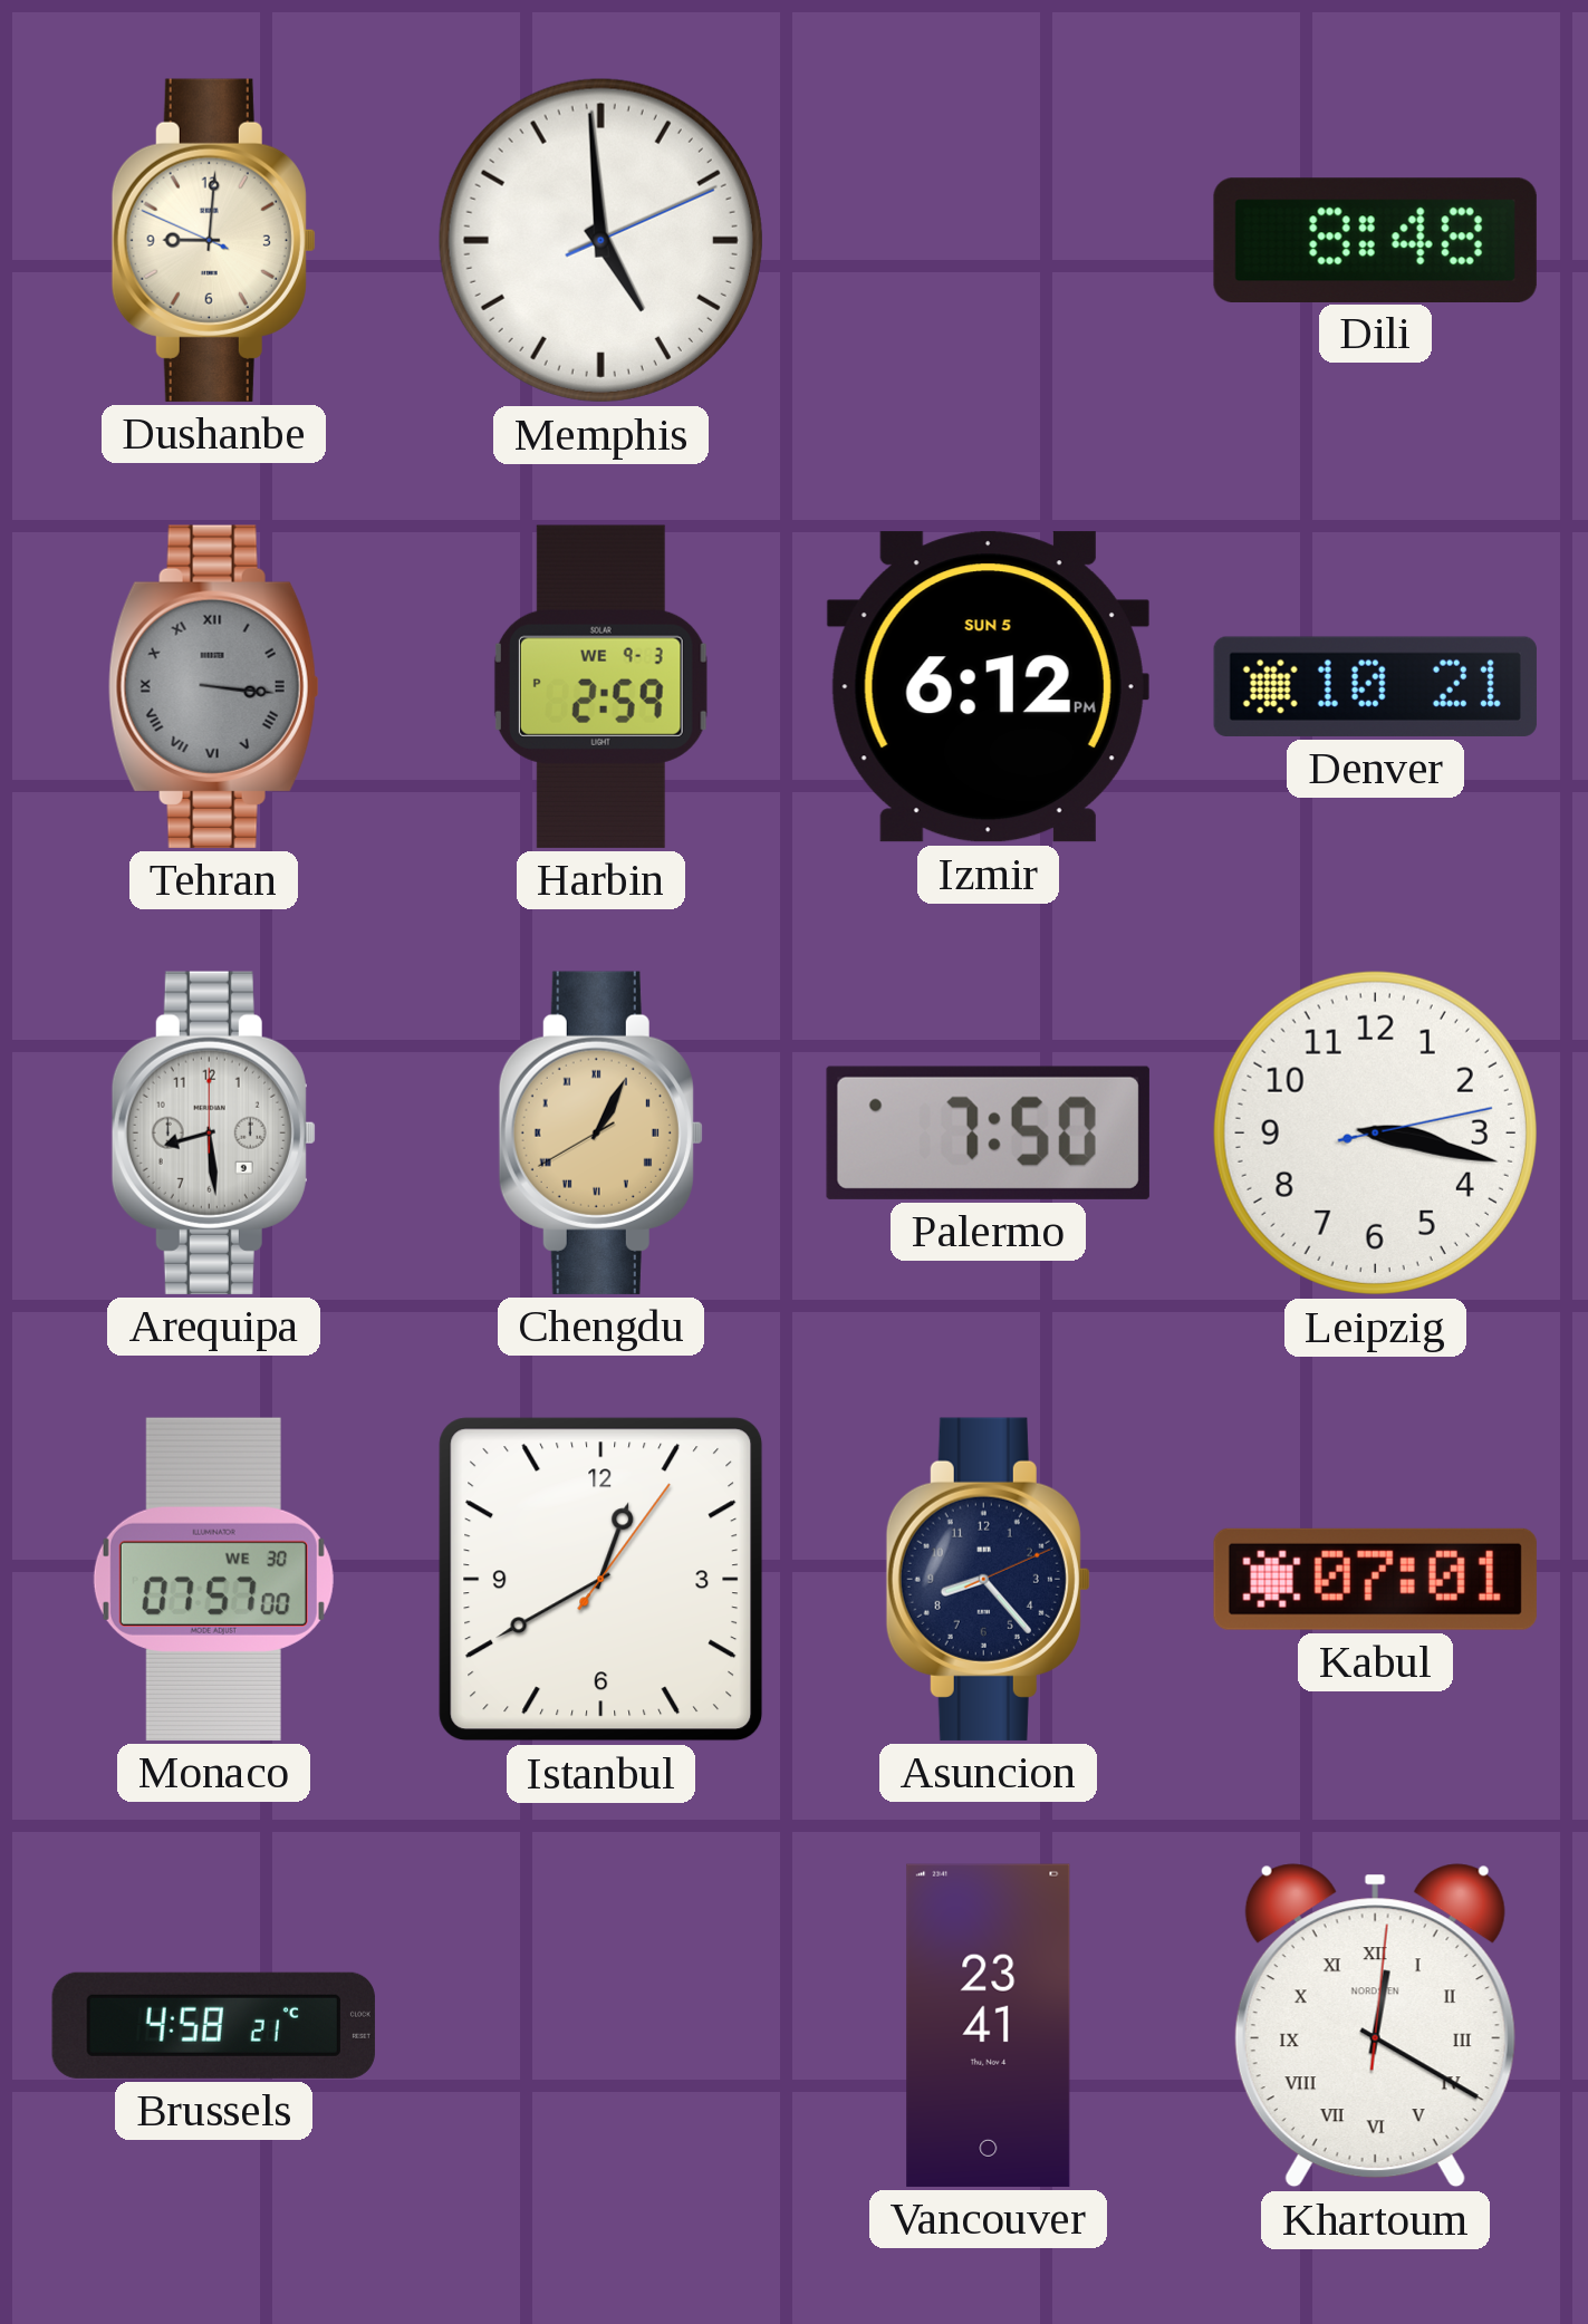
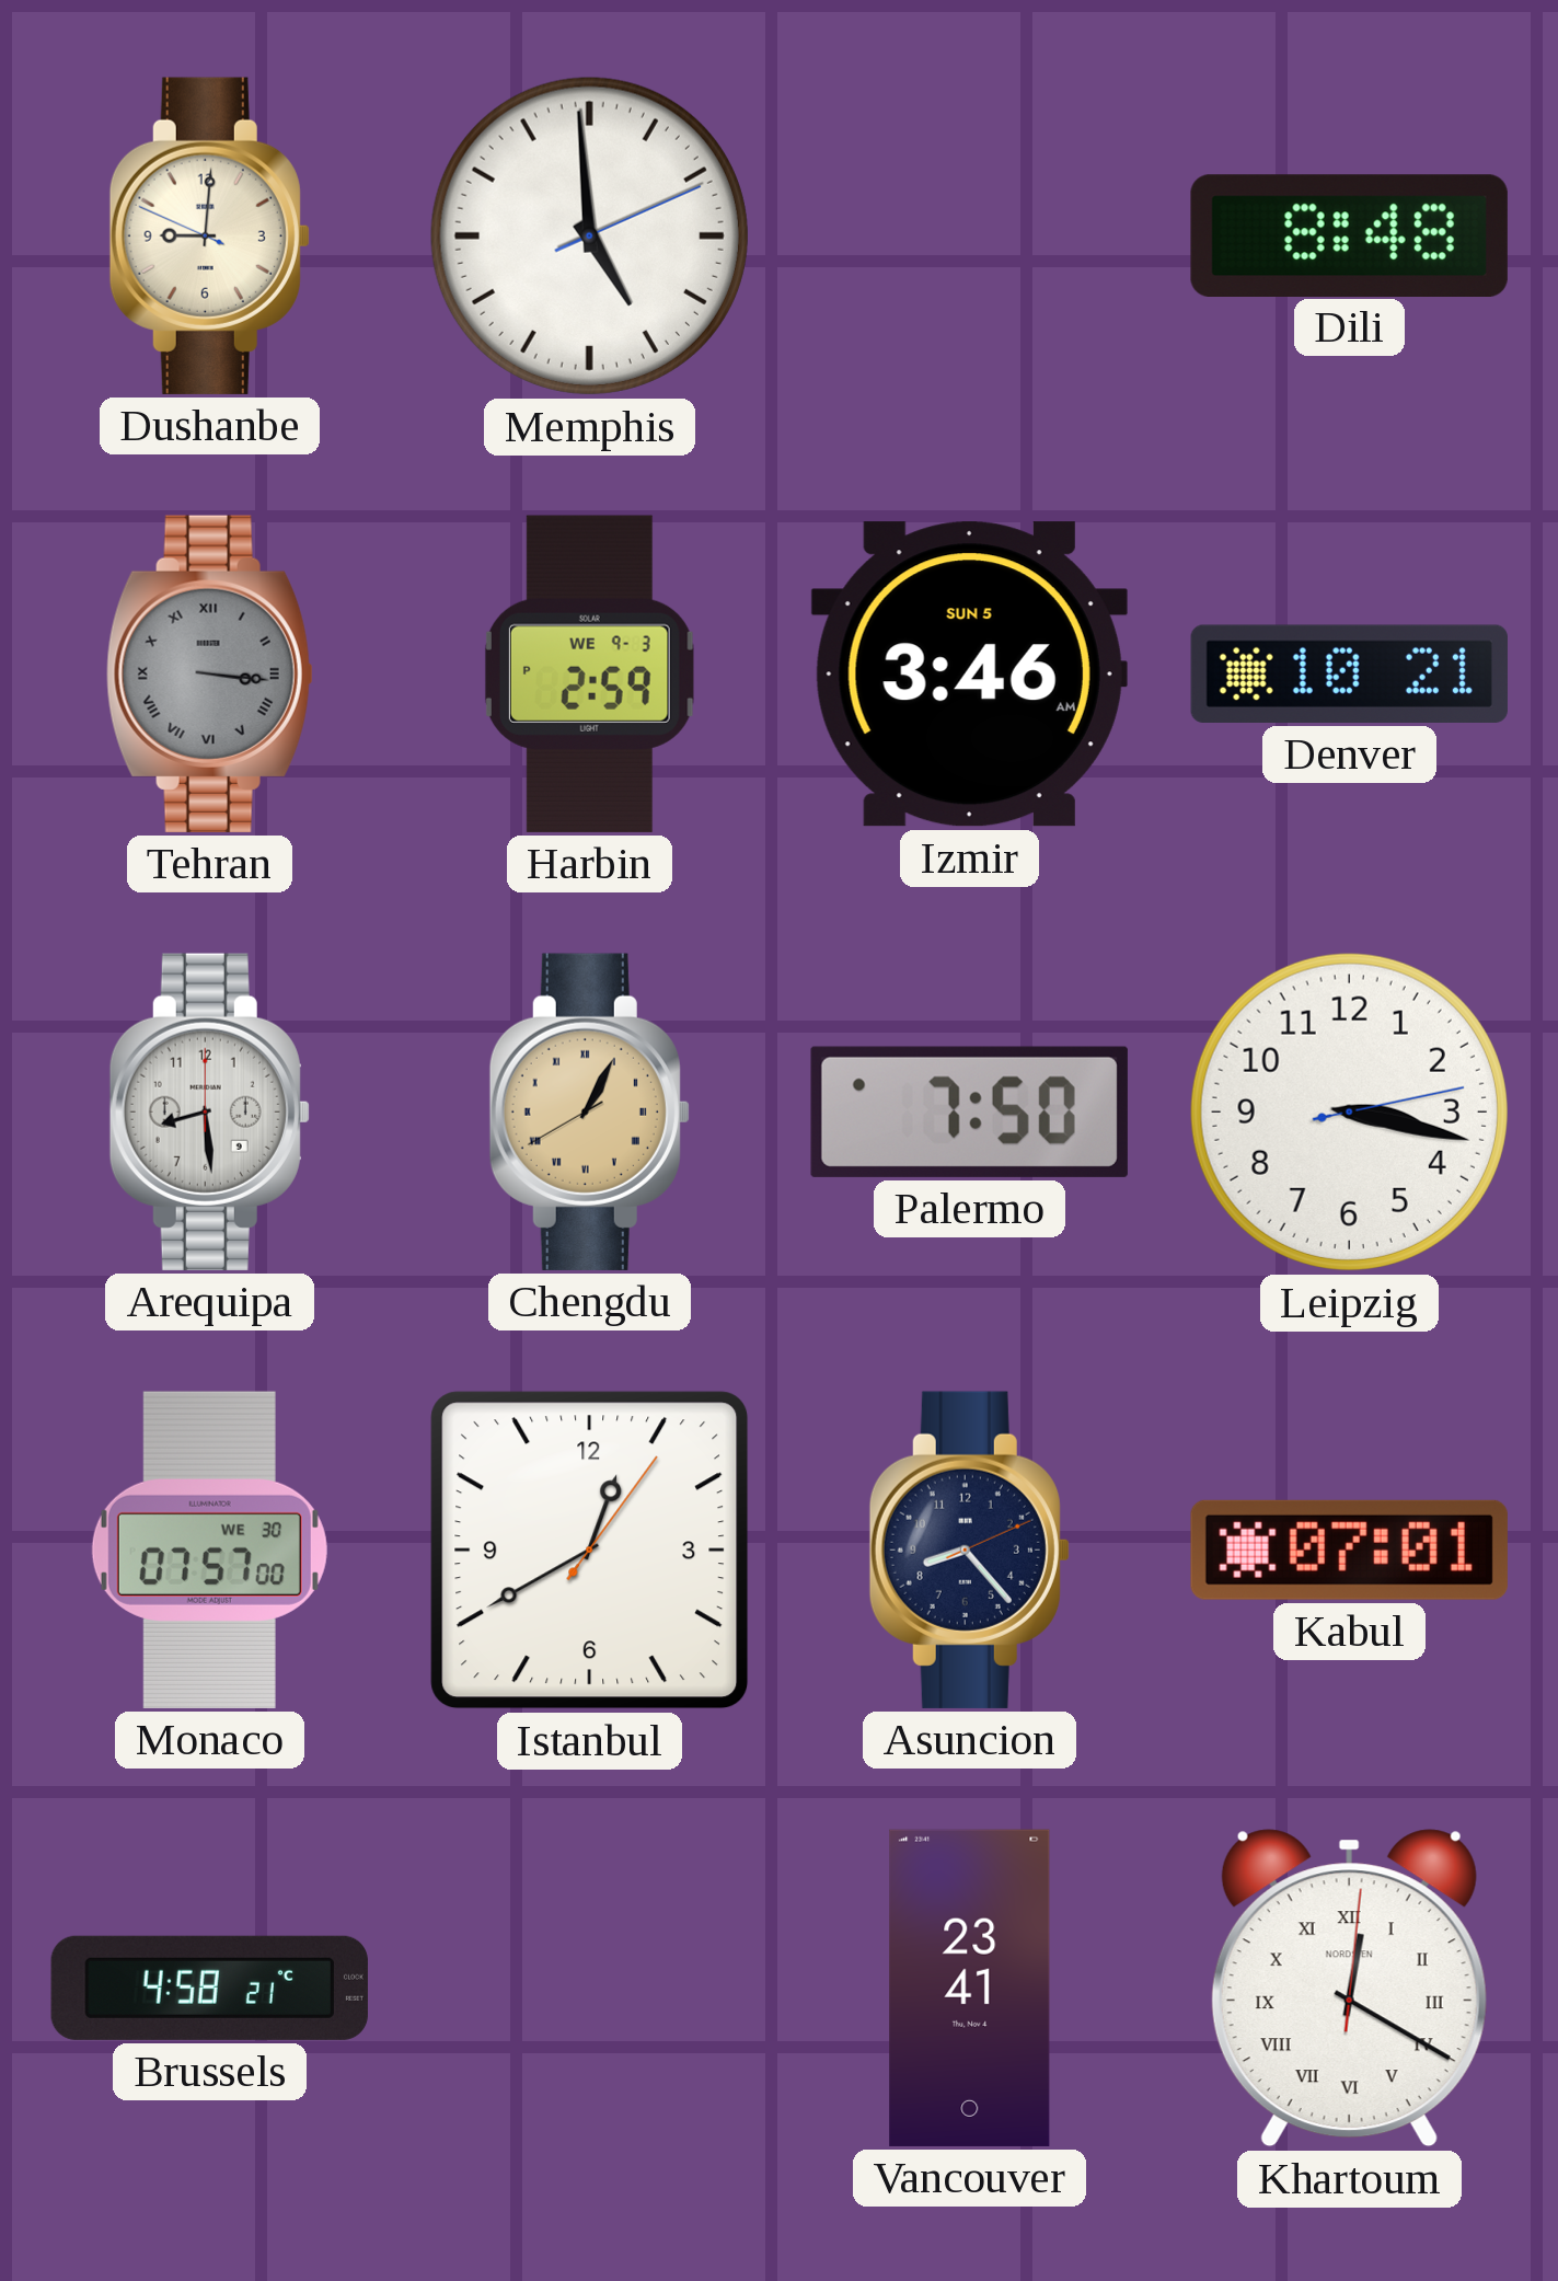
Izmir: 6:12 -> 3:46
